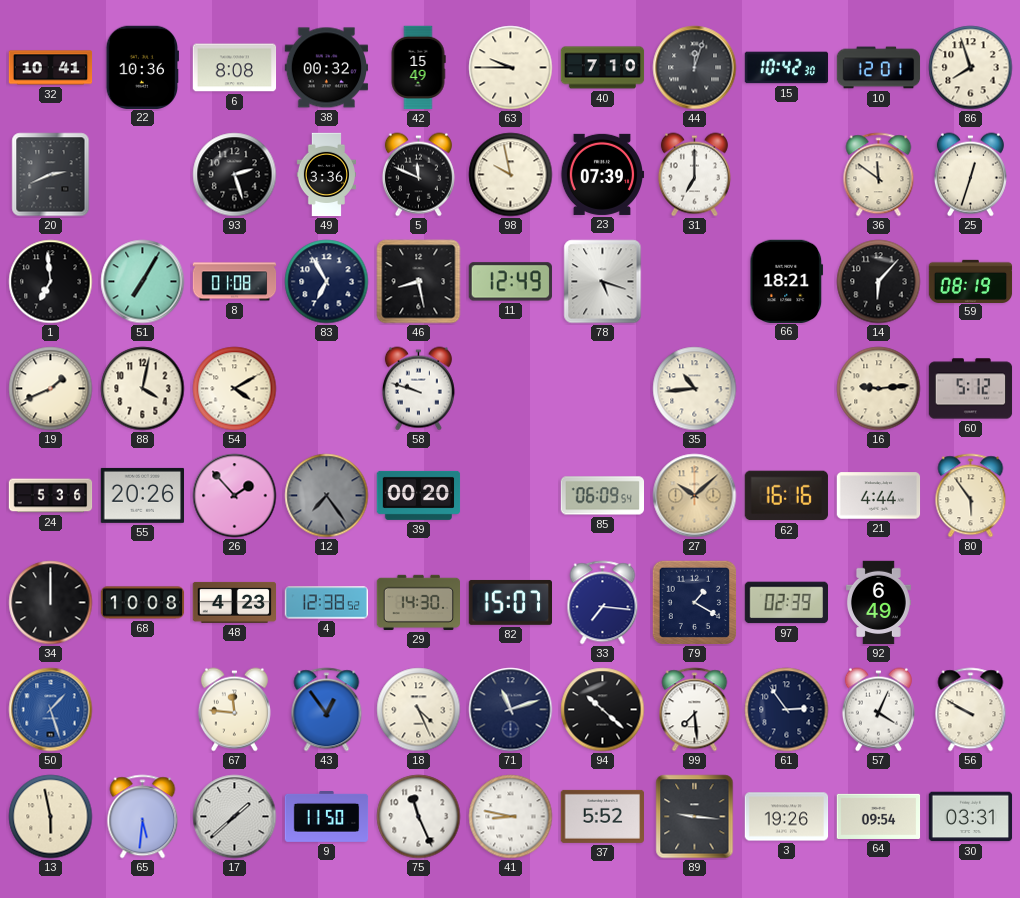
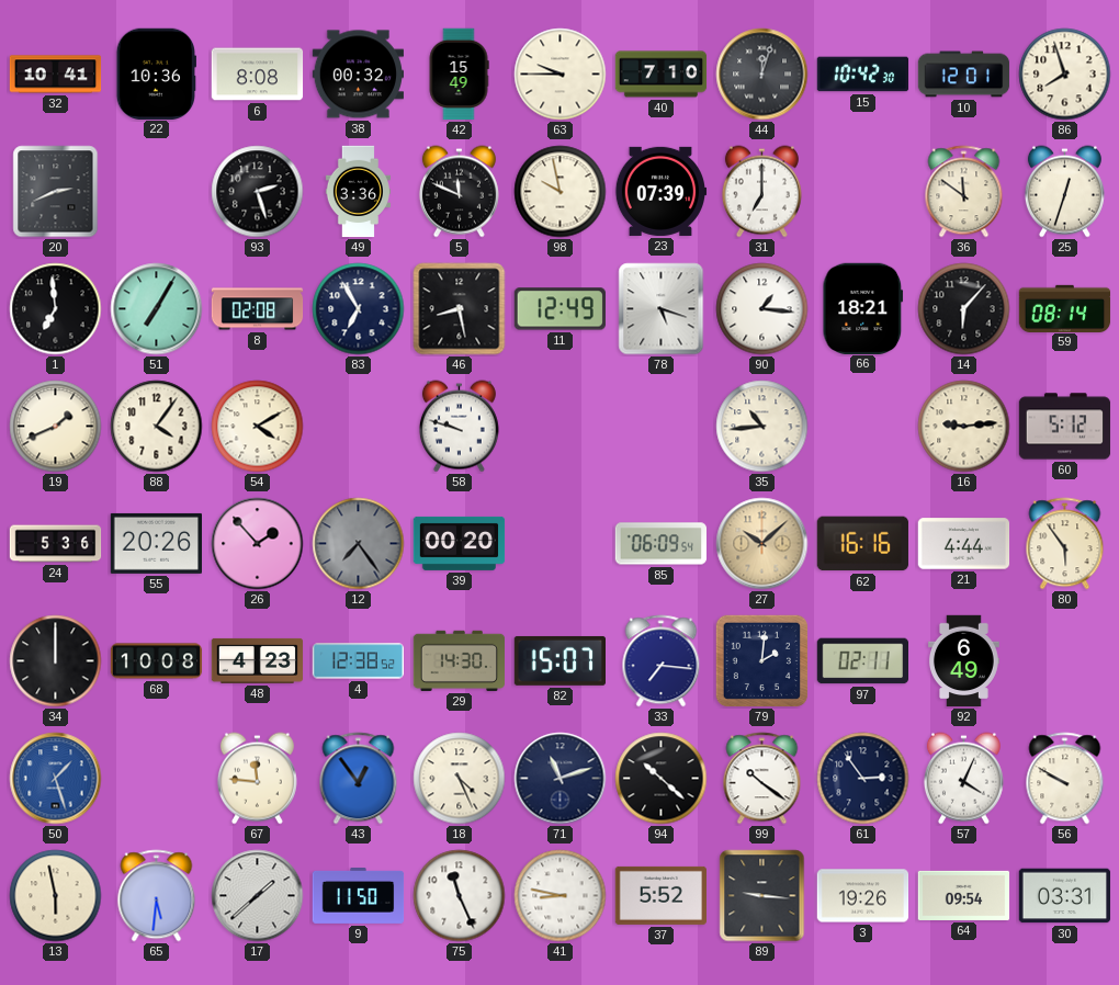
8: 01:08 -> 02:08
90: none -> 1:16
59: 08:19 -> 08:14
88: 4:02 -> 4:06
79: 1:20 -> 2:01
97: 02:39 -> 02:11
99: 7:29 -> 10:21
